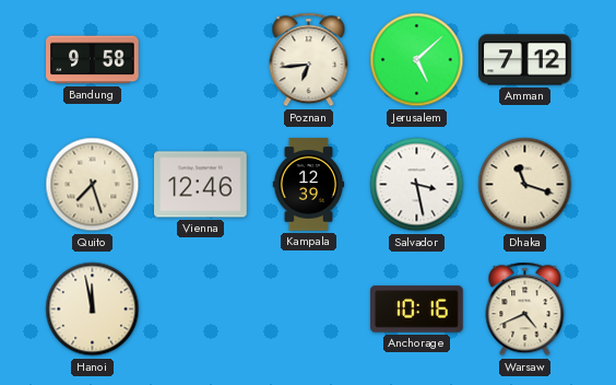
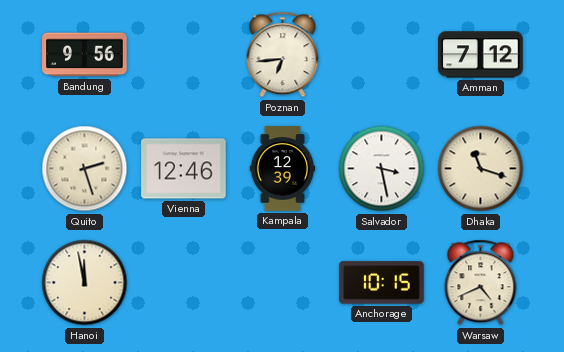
Bandung: 9:58 -> 9:56
Jerusalem: 5:08 -> none
Quito: 7:27 -> 2:27
Anchorage: 10:16 -> 10:15
